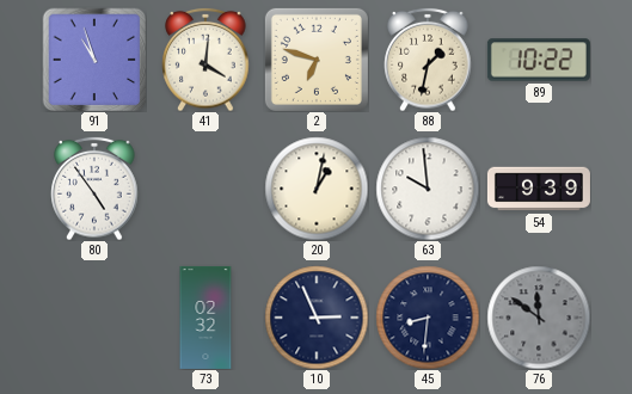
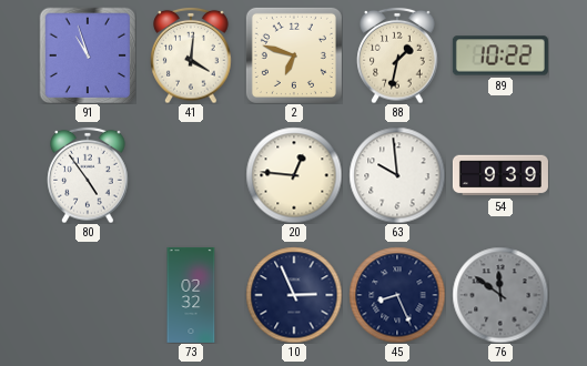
20: 1:02 -> 12:46
45: 8:31 -> 8:26
